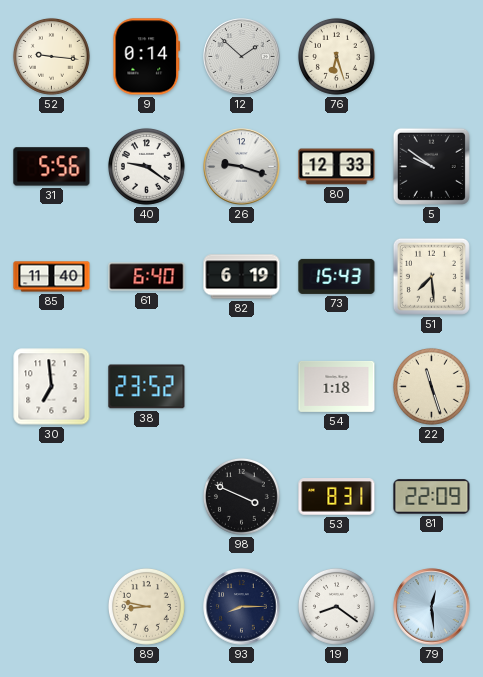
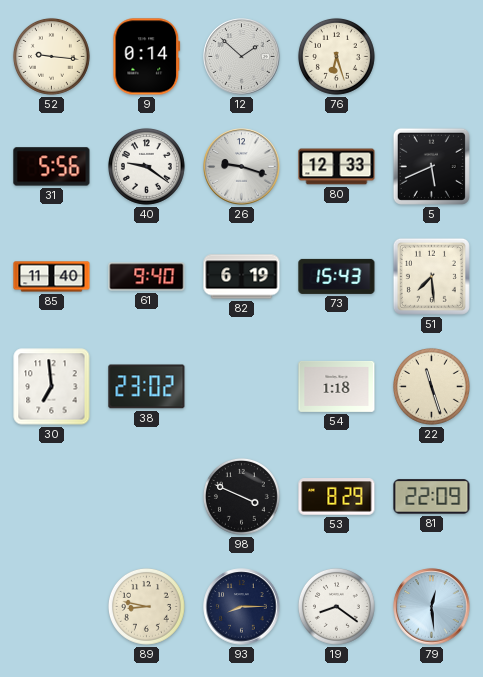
5: 9:51 -> 5:41
61: 6:40 -> 9:40
38: 23:52 -> 23:02
53: 8:31 -> 8:29
